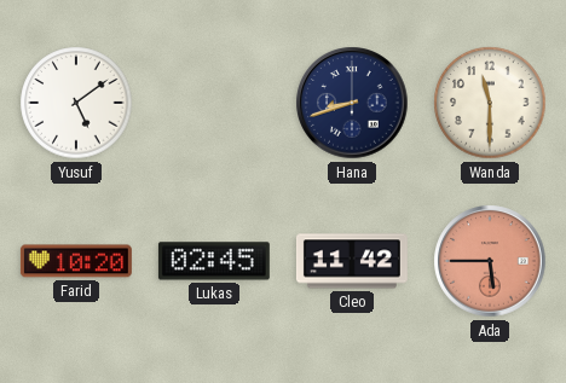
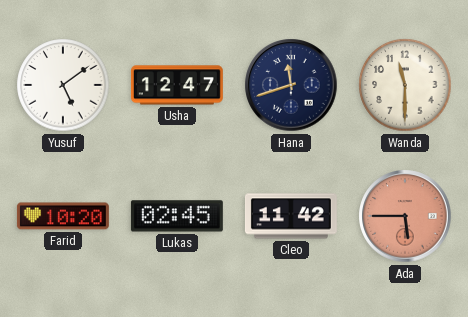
Usha: none -> 12:47
Hana: 8:42 -> 11:42
